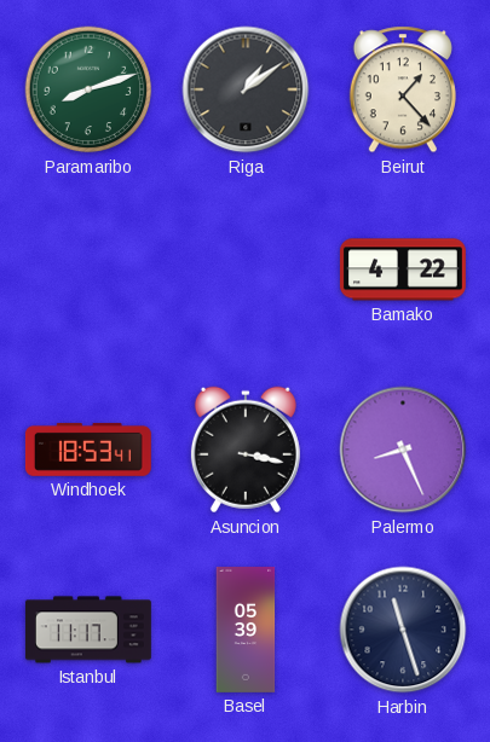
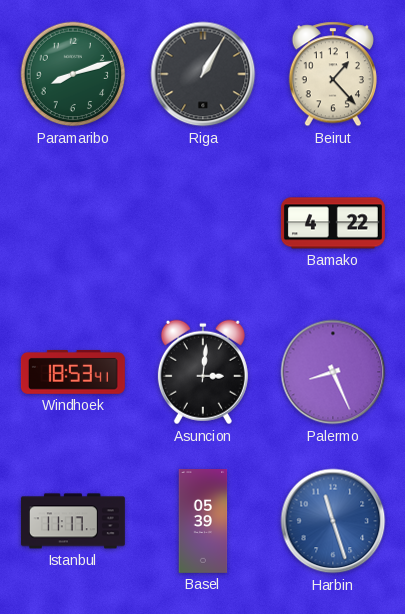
Riga: 1:09 -> 1:05
Asuncion: 3:17 -> 3:01
Harbin dial: navy -> blue
